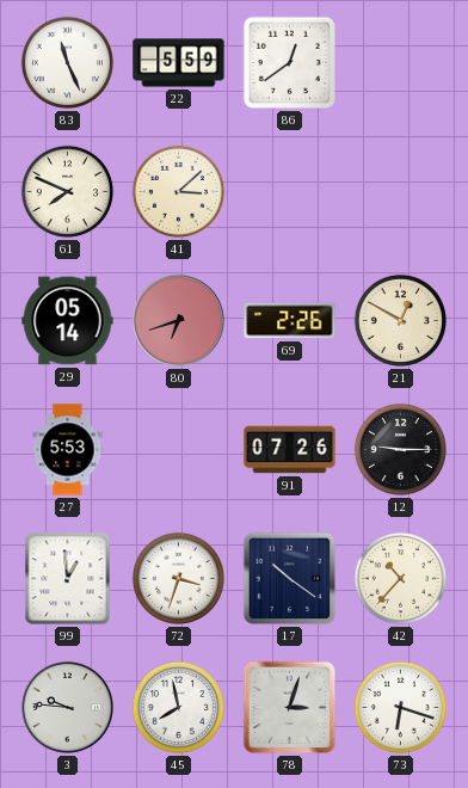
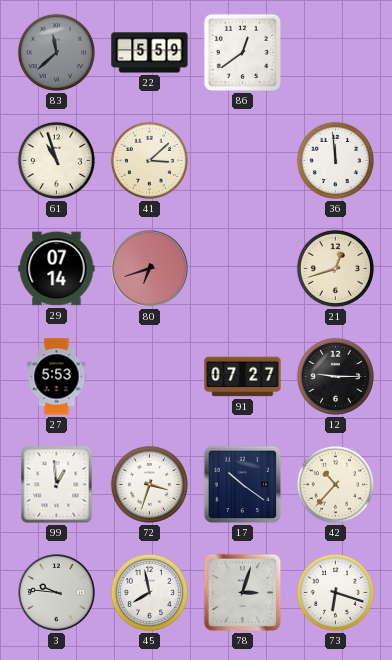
83: 11:26 -> 11:38
83 dial: white -> grey
61: 7:49 -> 10:57
36: none -> 11:59
29: 05:14 -> 07:14
69: 2:26 -> none
21: 12:50 -> 12:42
91: 07:26 -> 07:27
